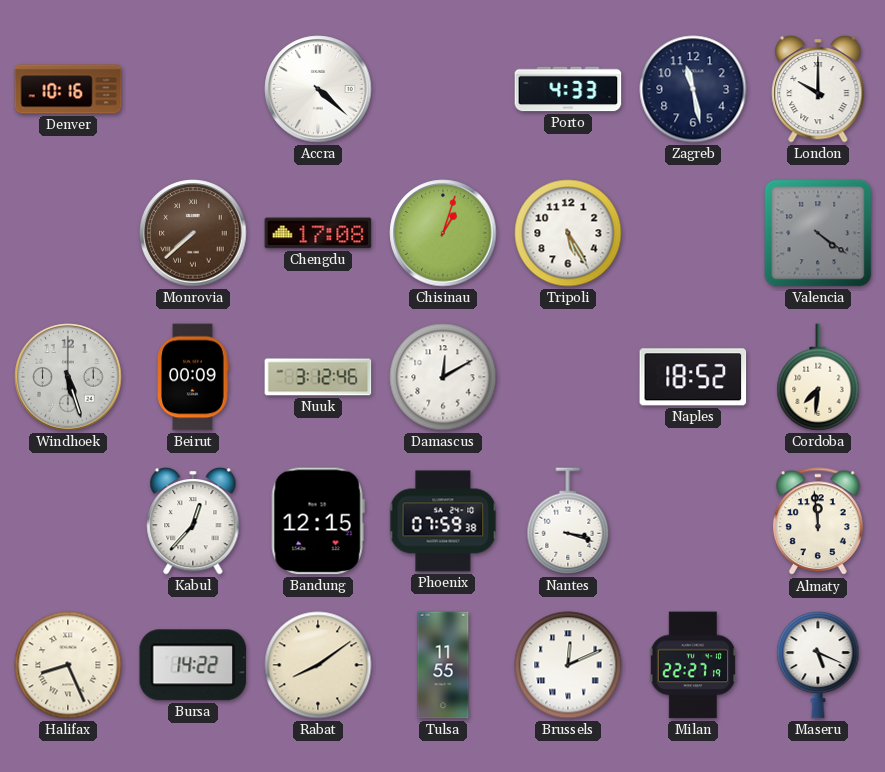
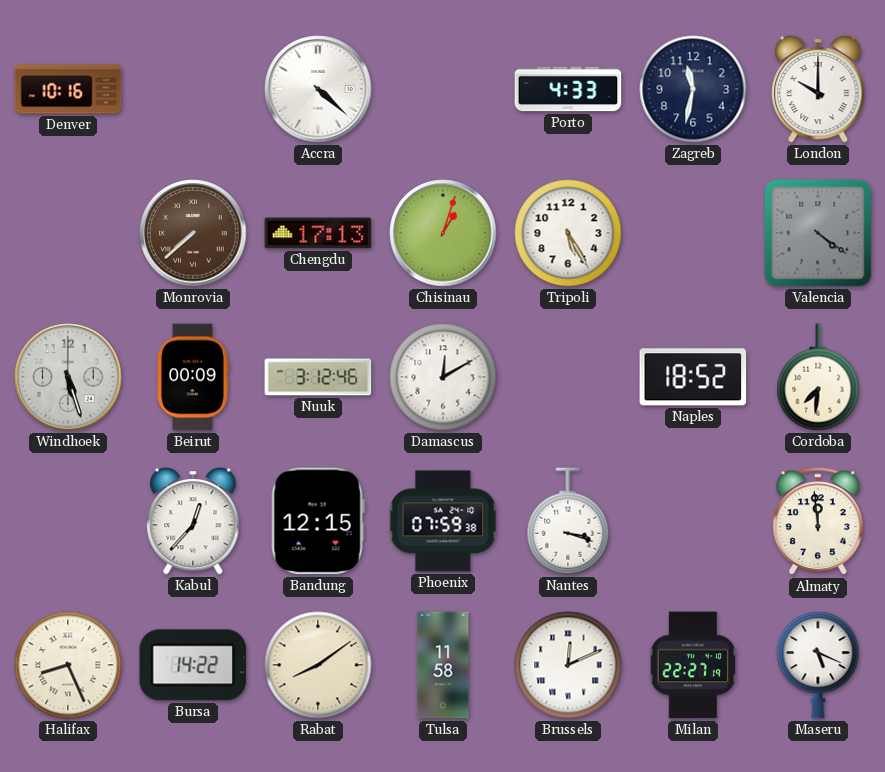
Zagreb: 11:28 -> 11:32
Chengdu: 17:08 -> 17:13
Tulsa: 11:55 -> 11:58
